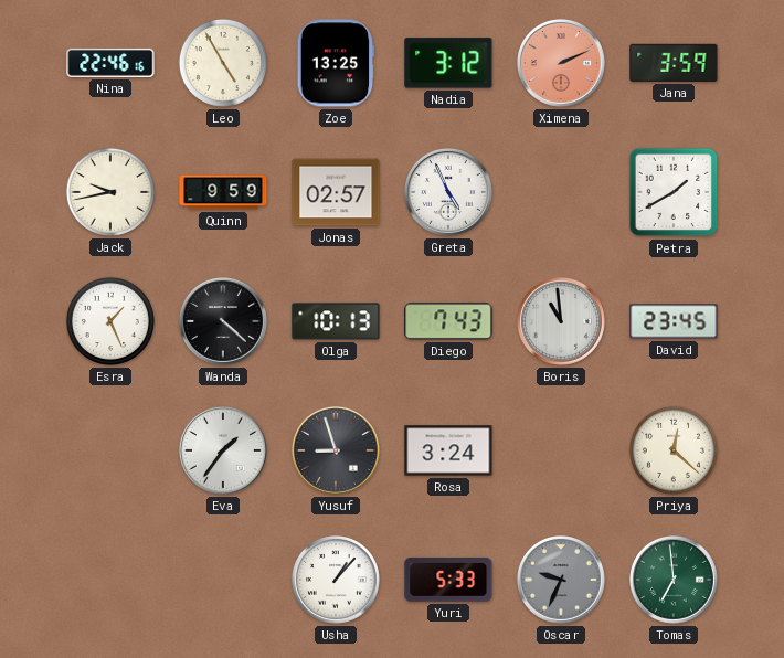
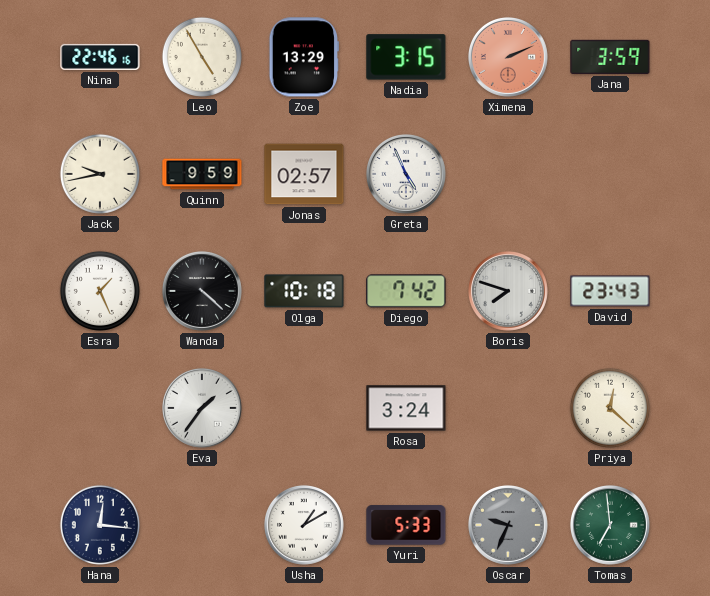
Zoe: 13:25 -> 13:29
Nadia: 3:12 -> 3:15
Petra: 1:40 -> none
Olga: 10:13 -> 10:18
Diego: 7:43 -> 7:42
Boris: 10:59 -> 7:48
David: 23:45 -> 23:43
Yusuf: 8:57 -> none
Hana: none -> 12:16
Usha: 1:07 -> 1:10
